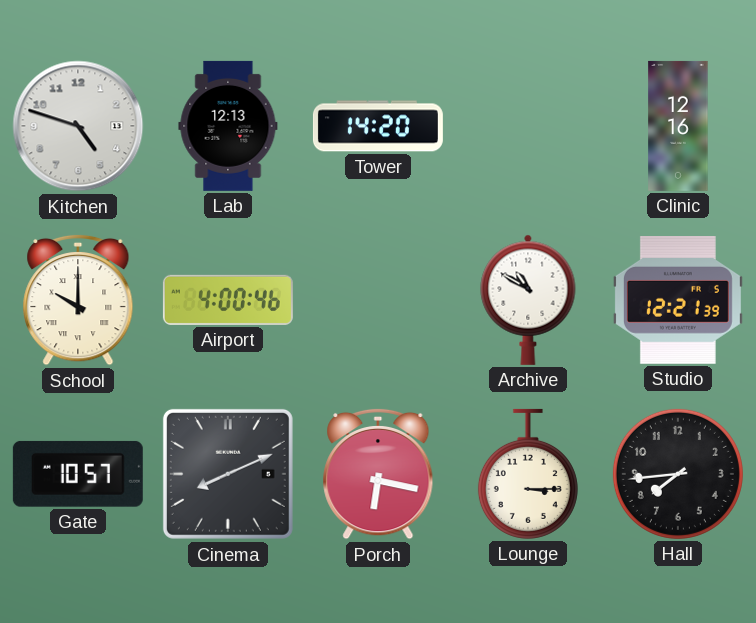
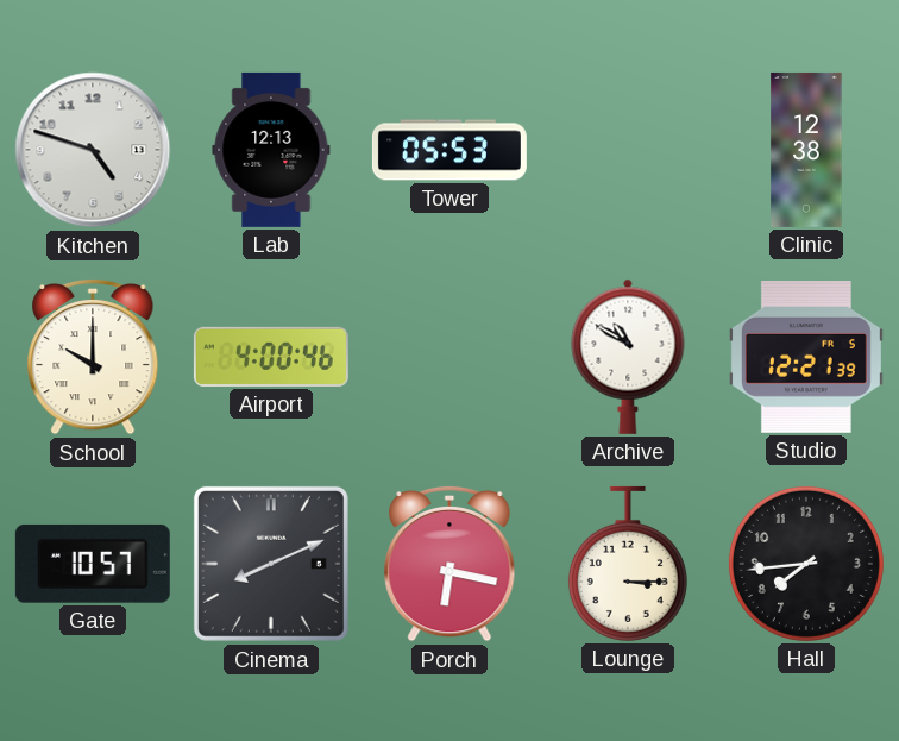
Tower: 14:20 -> 05:53
Clinic: 12:16 -> 12:38
